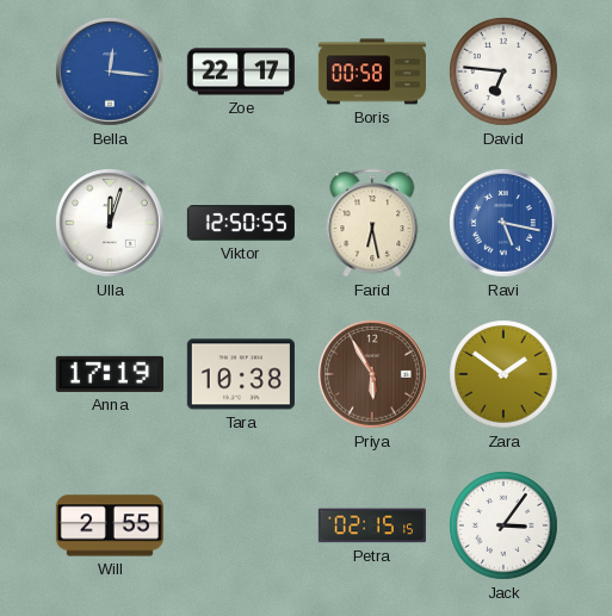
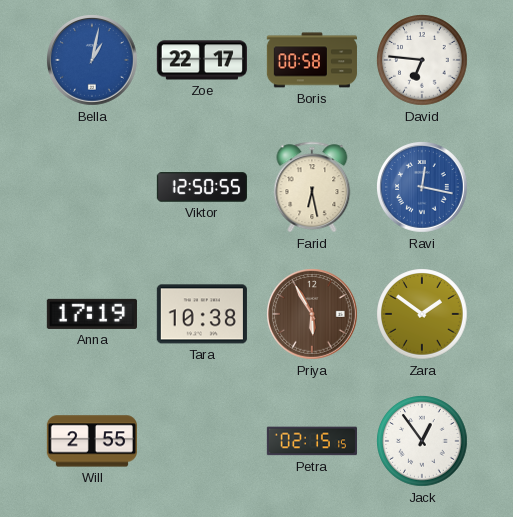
Bella: 12:16 -> 1:02
Ulla: 12:03 -> none
Ravi: 5:17 -> 12:17
Jack: 3:06 -> 12:54
